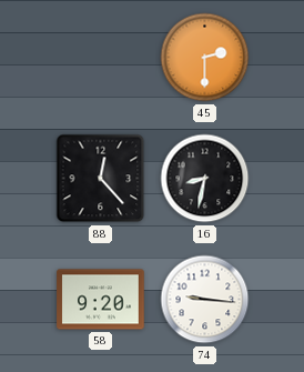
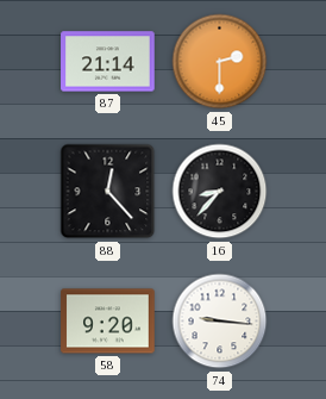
87: none -> 21:14
16: 8:32 -> 8:37
